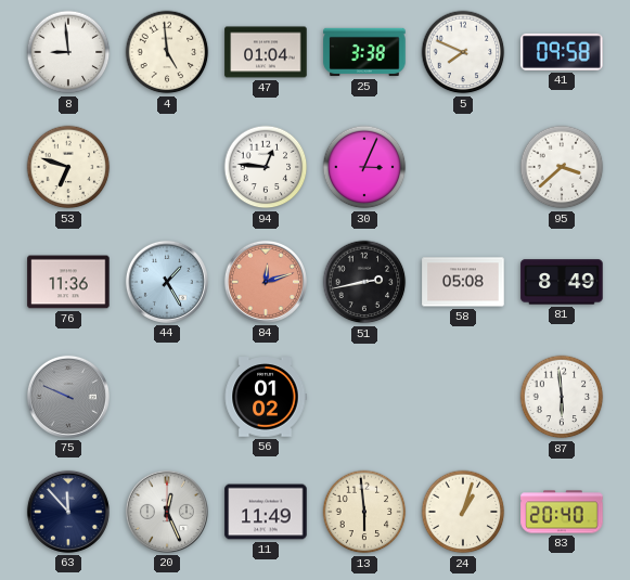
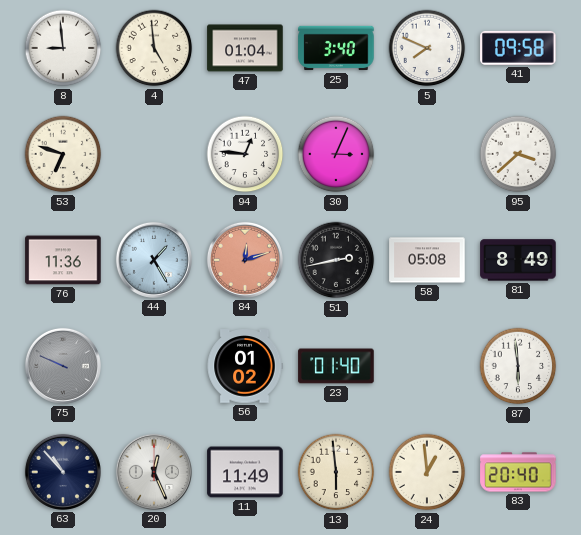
25: 3:38 -> 3:40
23: none -> 01:40
63: 11:53 -> 10:53
24: 1:03 -> 12:59
